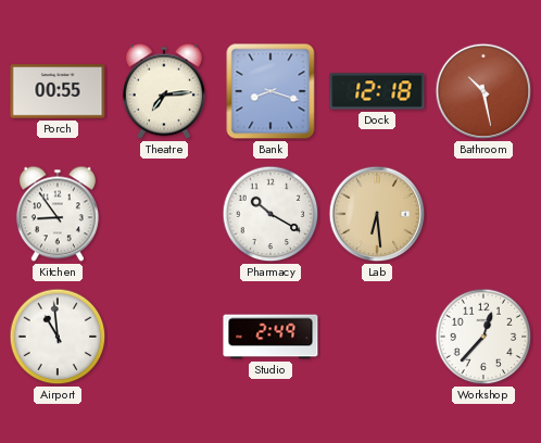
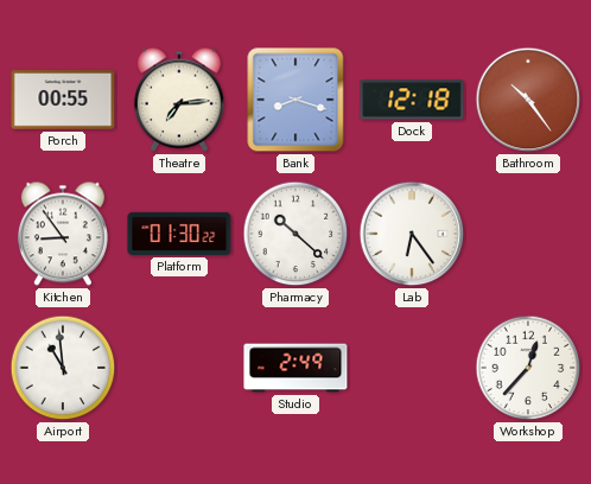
Bathroom: 10:28 -> 10:24
Platform: none -> 01:30
Pharmacy: 10:20 -> 10:22
Lab: 6:29 -> 6:24
Lab dial: champagne -> white
